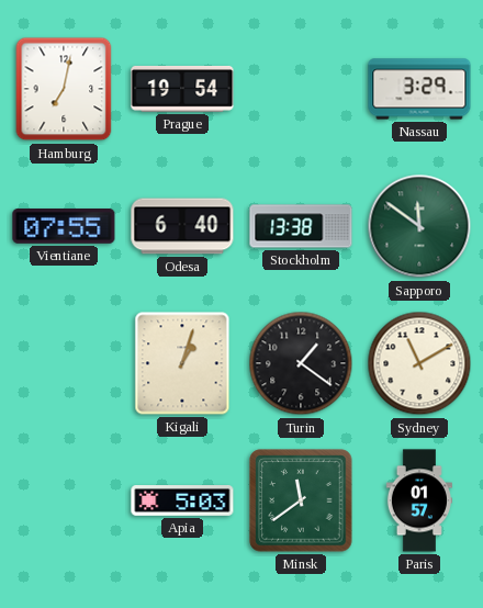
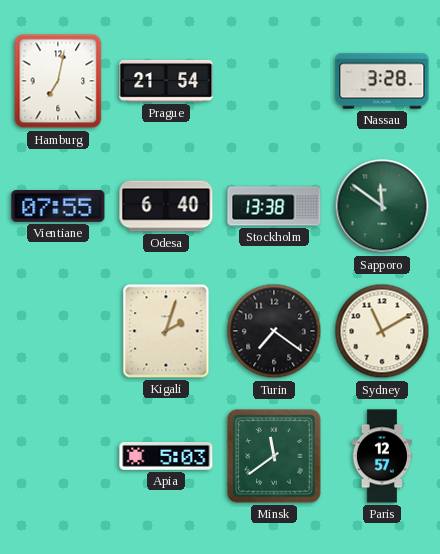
Prague: 19:54 -> 21:54
Nassau: 3:29 -> 3:28
Kigali: 1:03 -> 2:03
Turin: 1:21 -> 7:21
Paris: 01:57 -> 12:57
